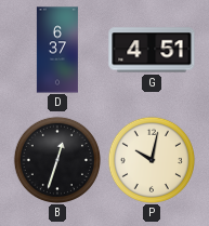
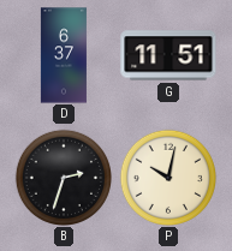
G: 4:51 -> 11:51
B: 12:33 -> 2:33
